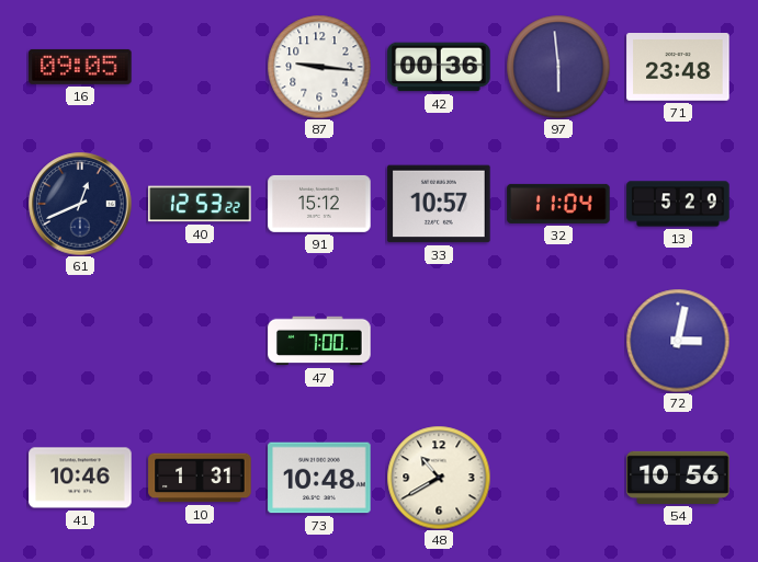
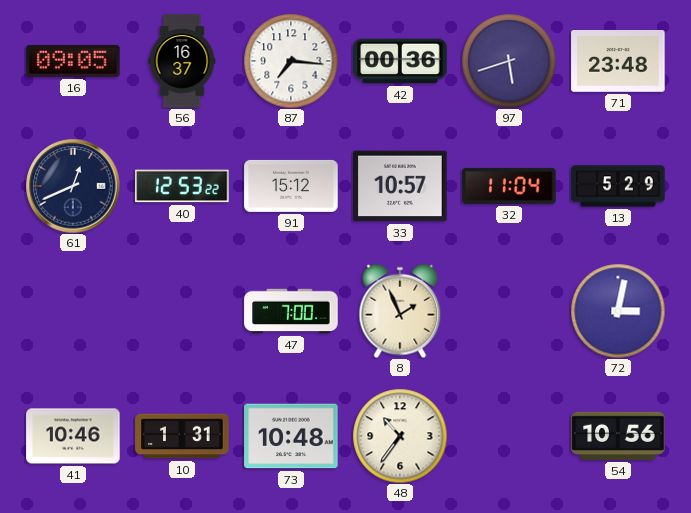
56: none -> 16:37
87: 9:16 -> 7:16
97: 5:59 -> 5:42
8: none -> 1:56
48: 10:40 -> 10:36
